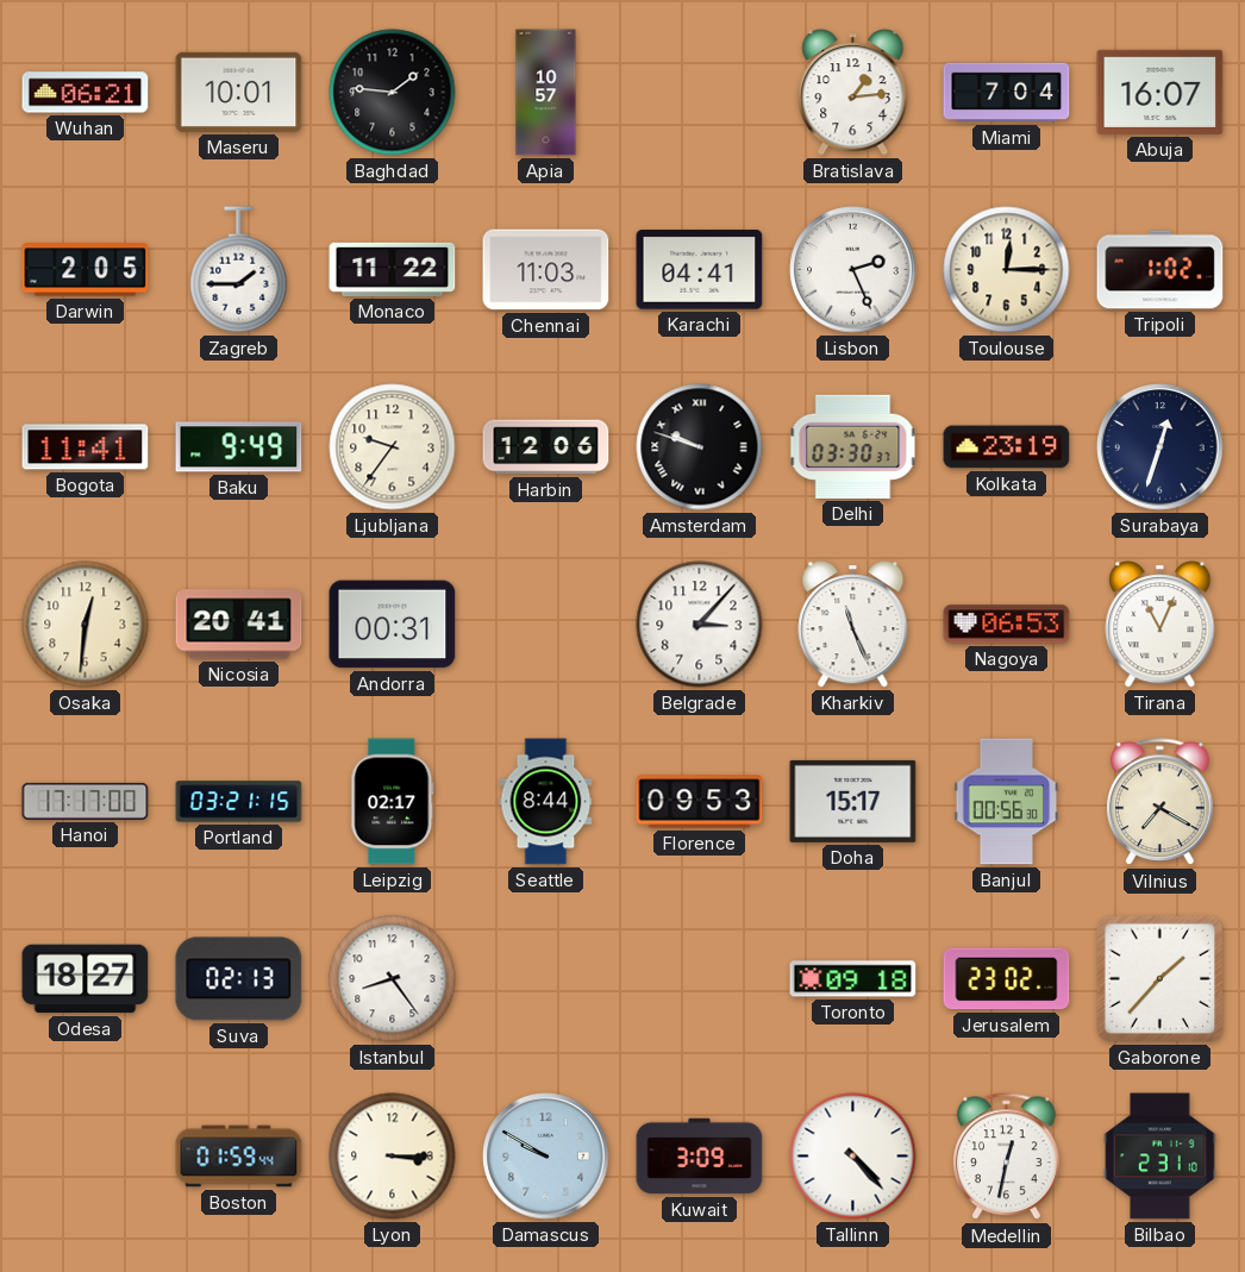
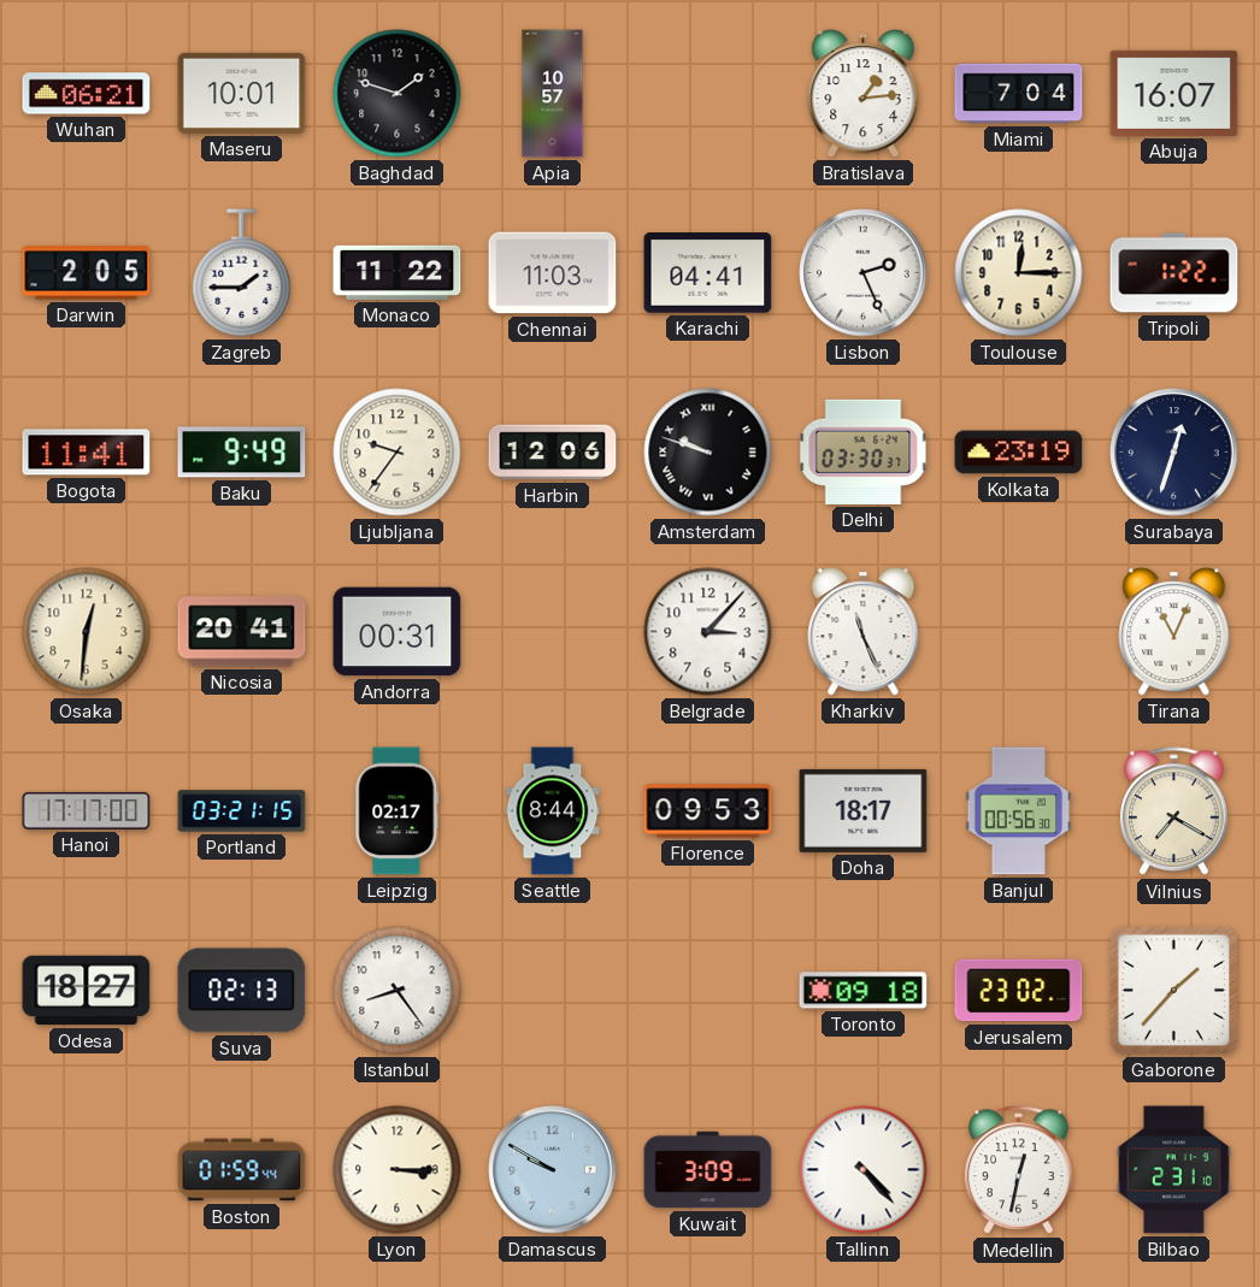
Baghdad: 1:46 -> 1:48
Tripoli: 1:02 -> 1:22
Nagoya: 06:53 -> none
Doha: 15:17 -> 18:17
